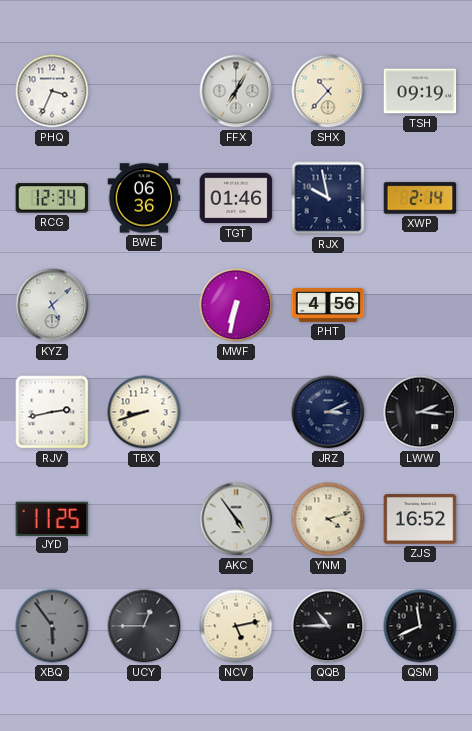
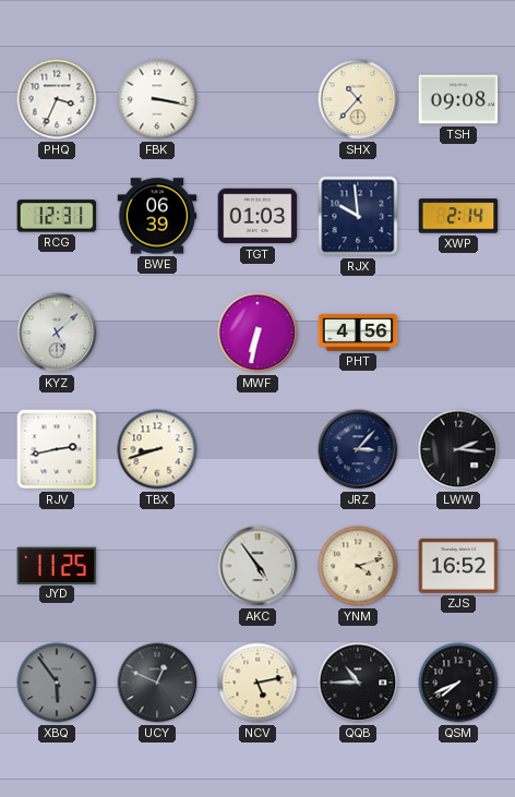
FBK: none -> 3:17
FFX: 7:05 -> none
TSH: 09:19 -> 09:08
RCG: 12:34 -> 12:31
BWE: 06:36 -> 06:39
TGT: 01:46 -> 01:03
RJX: 9:58 -> 9:59
JRZ: 3:11 -> 3:07
UCY: 12:45 -> 12:49
QSM: 11:41 -> 7:41
